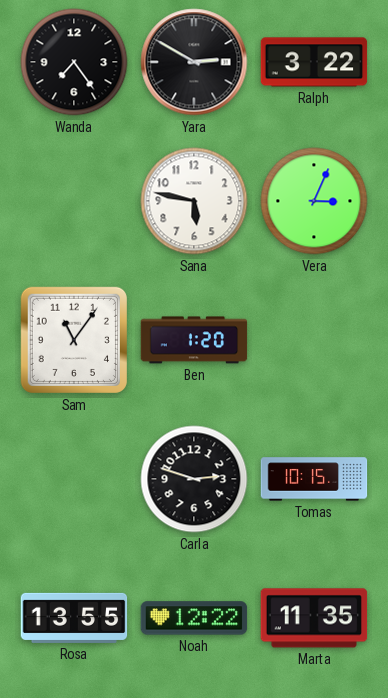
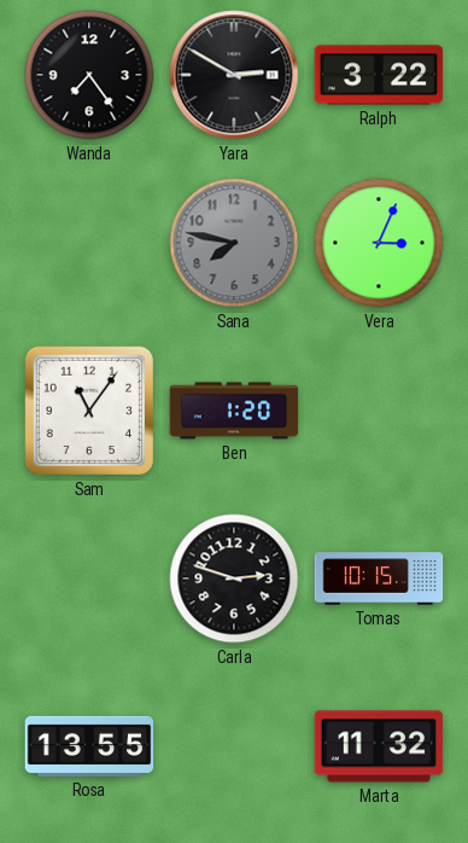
Sana: 5:47 -> 7:47
Sana dial: white -> grey
Noah: 12:22 -> none
Marta: 11:35 -> 11:32
